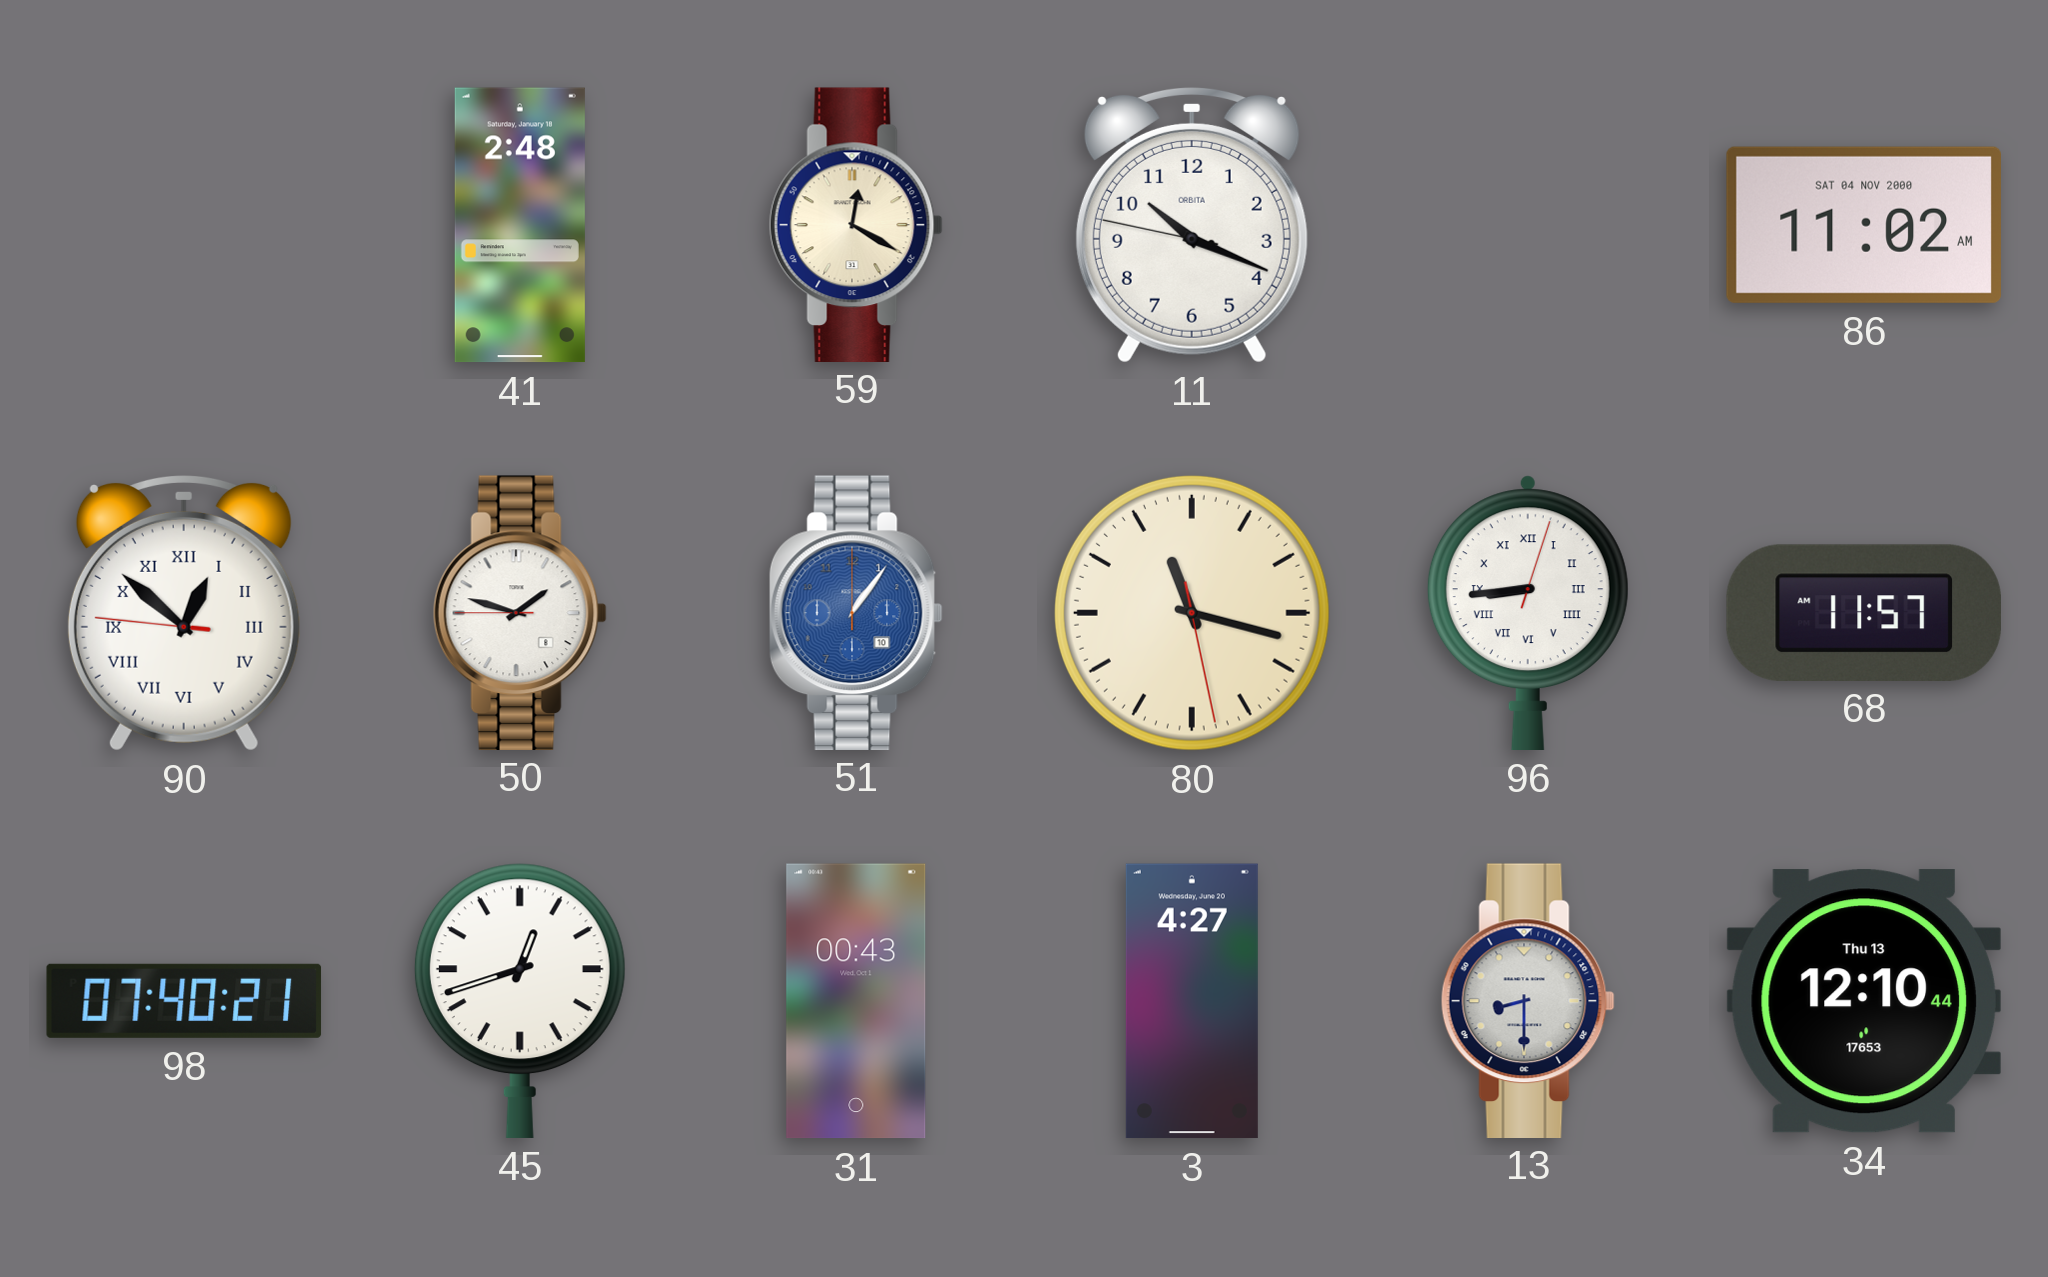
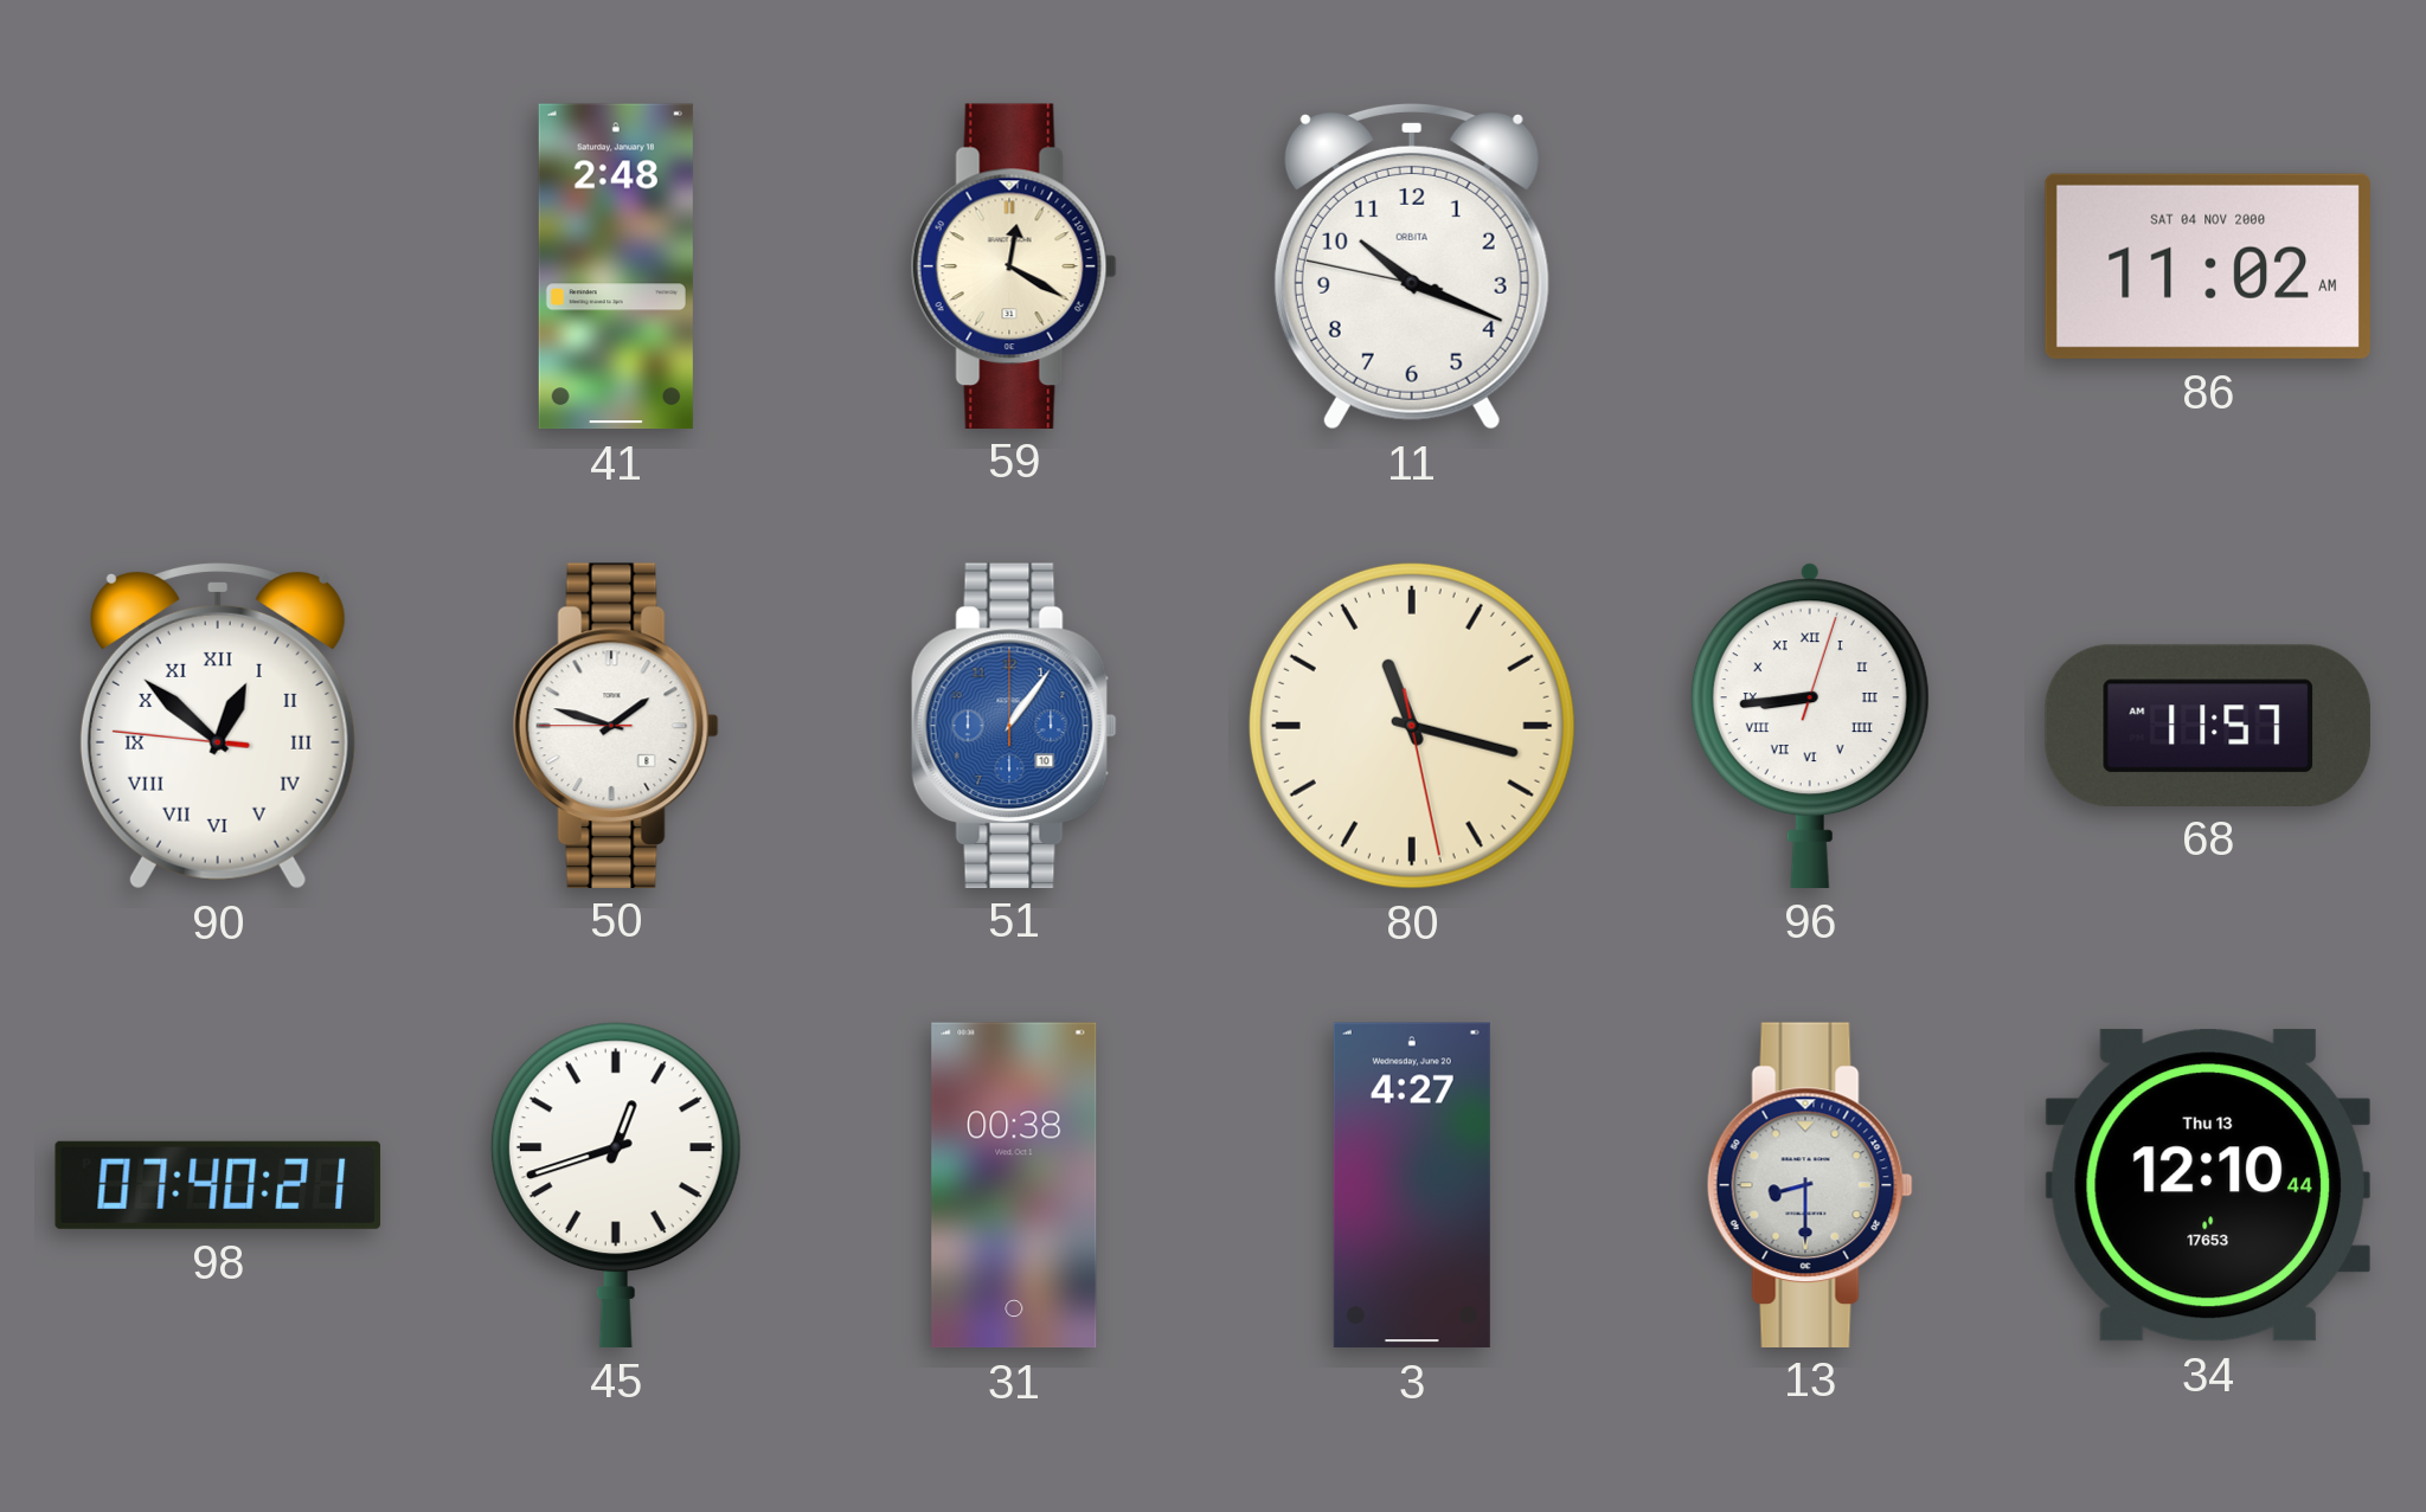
31: 00:43 -> 00:38
